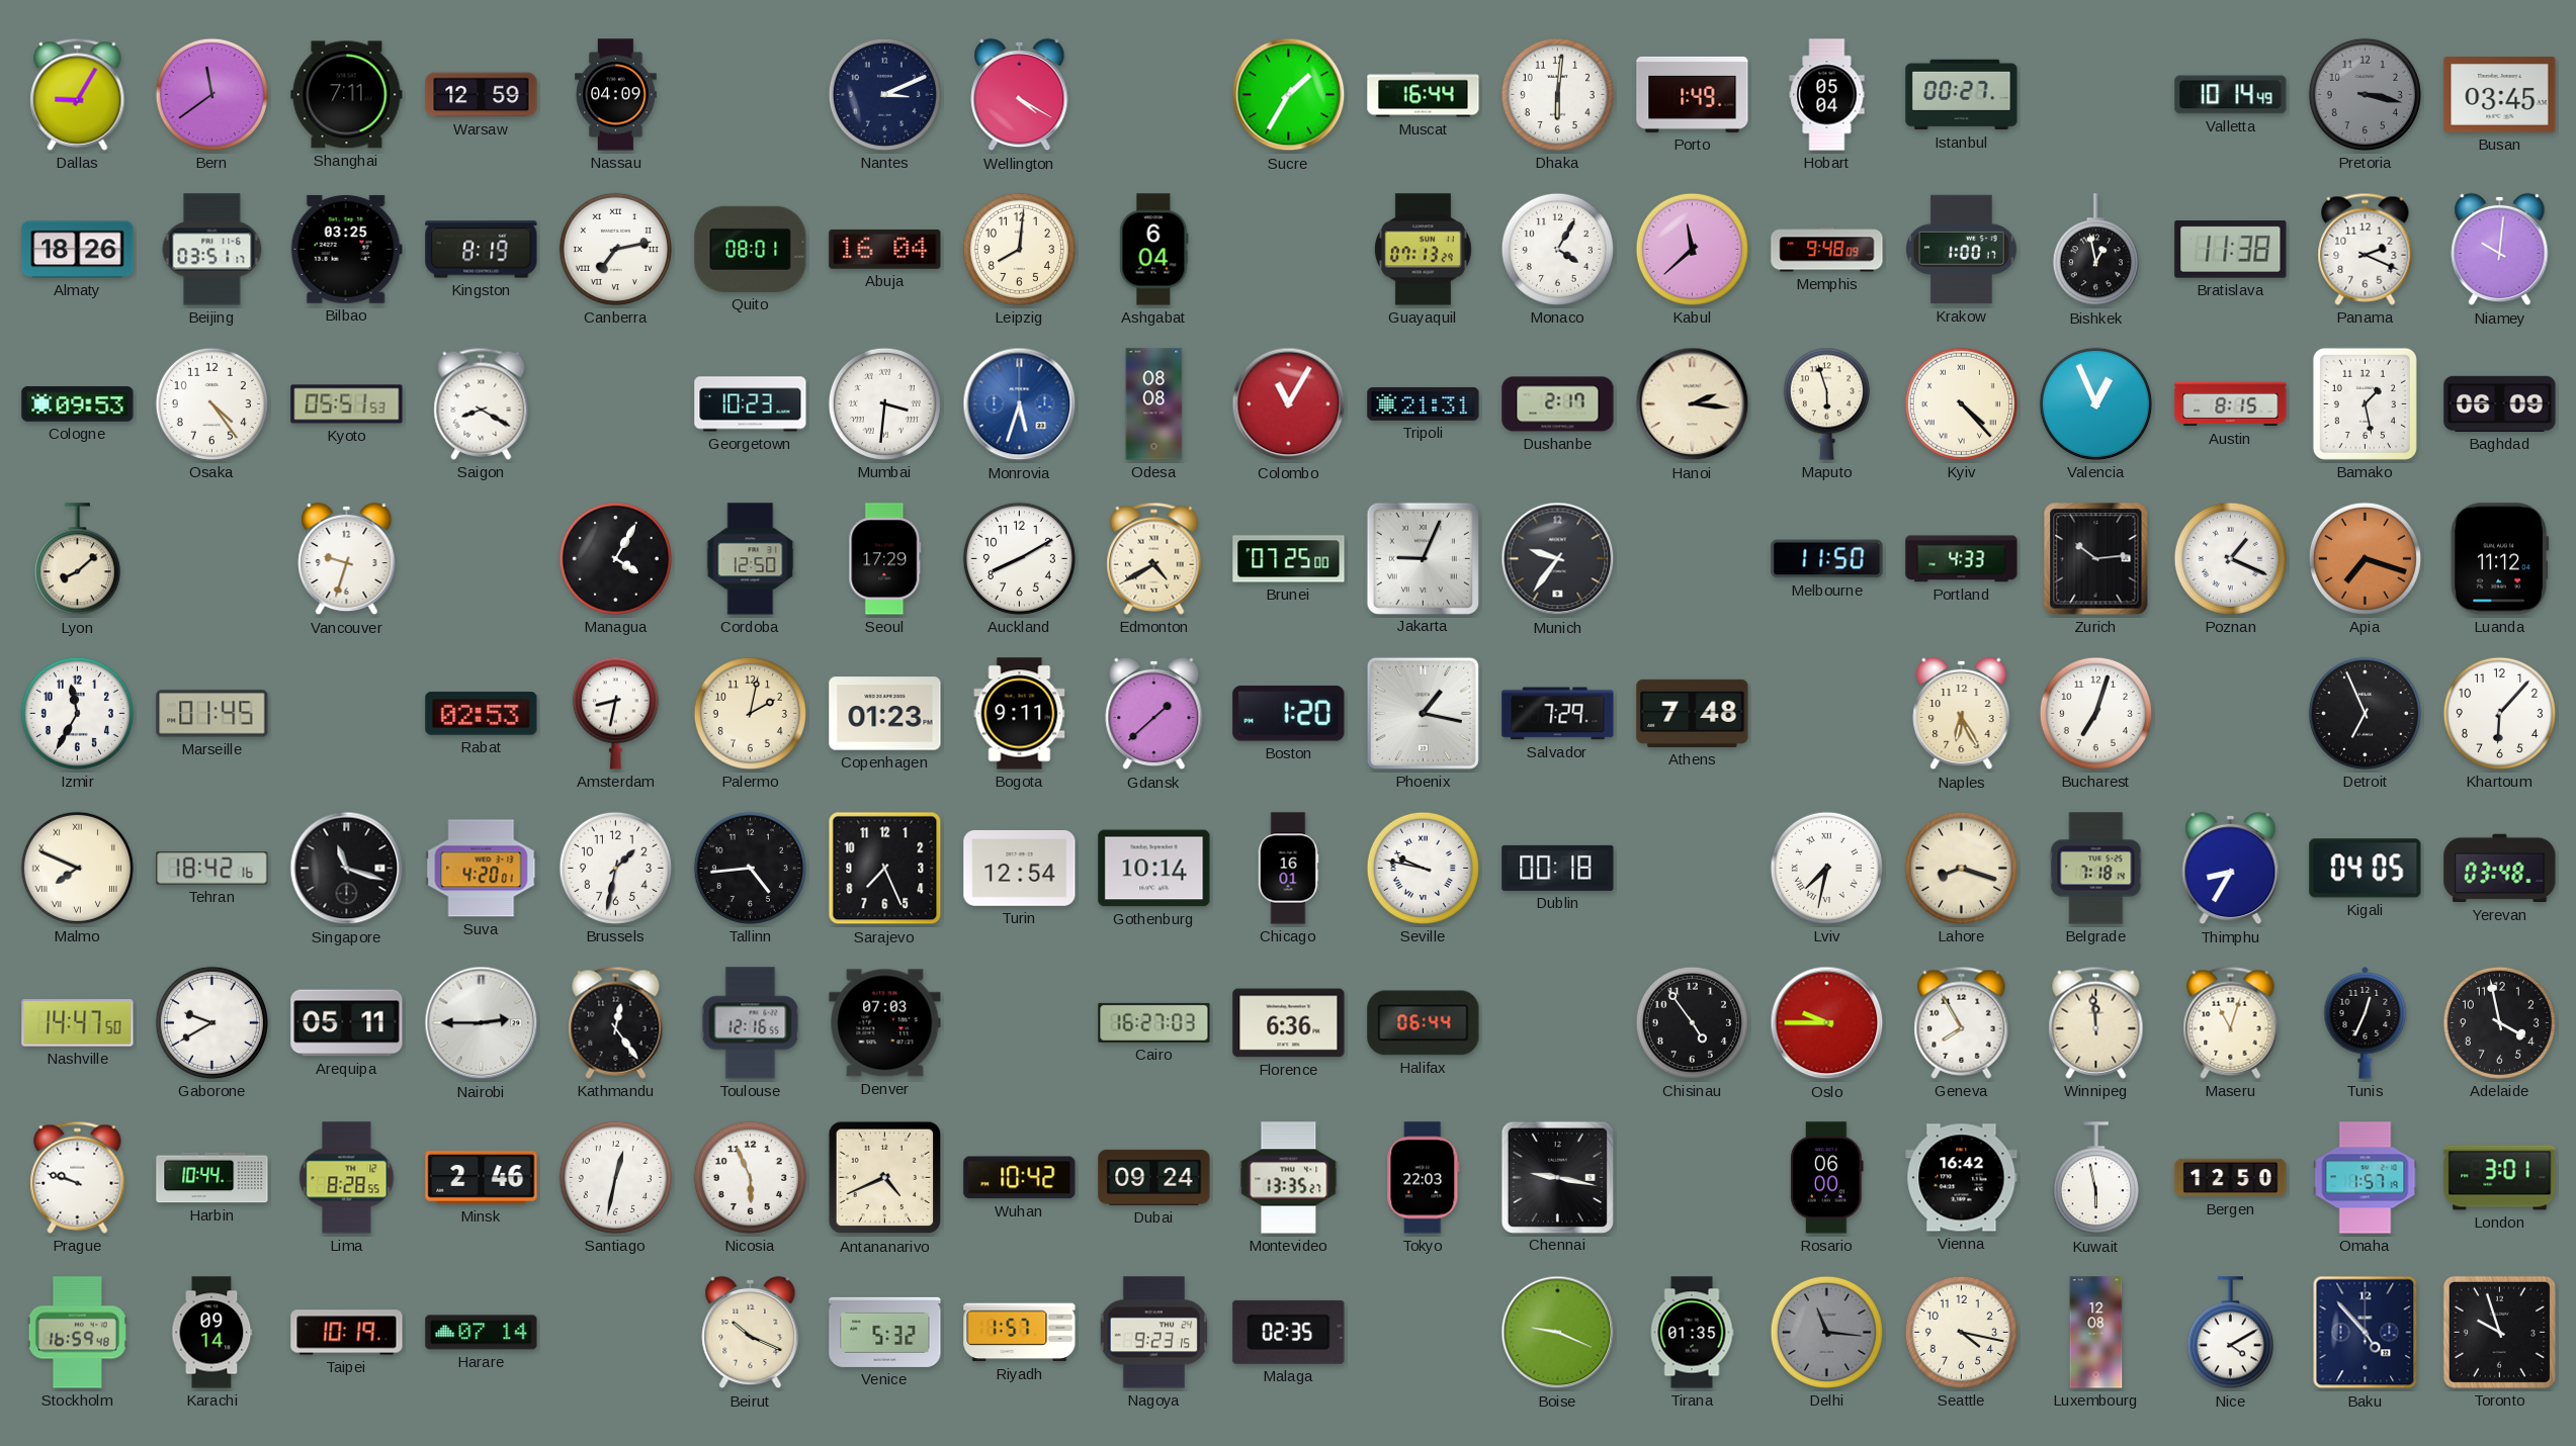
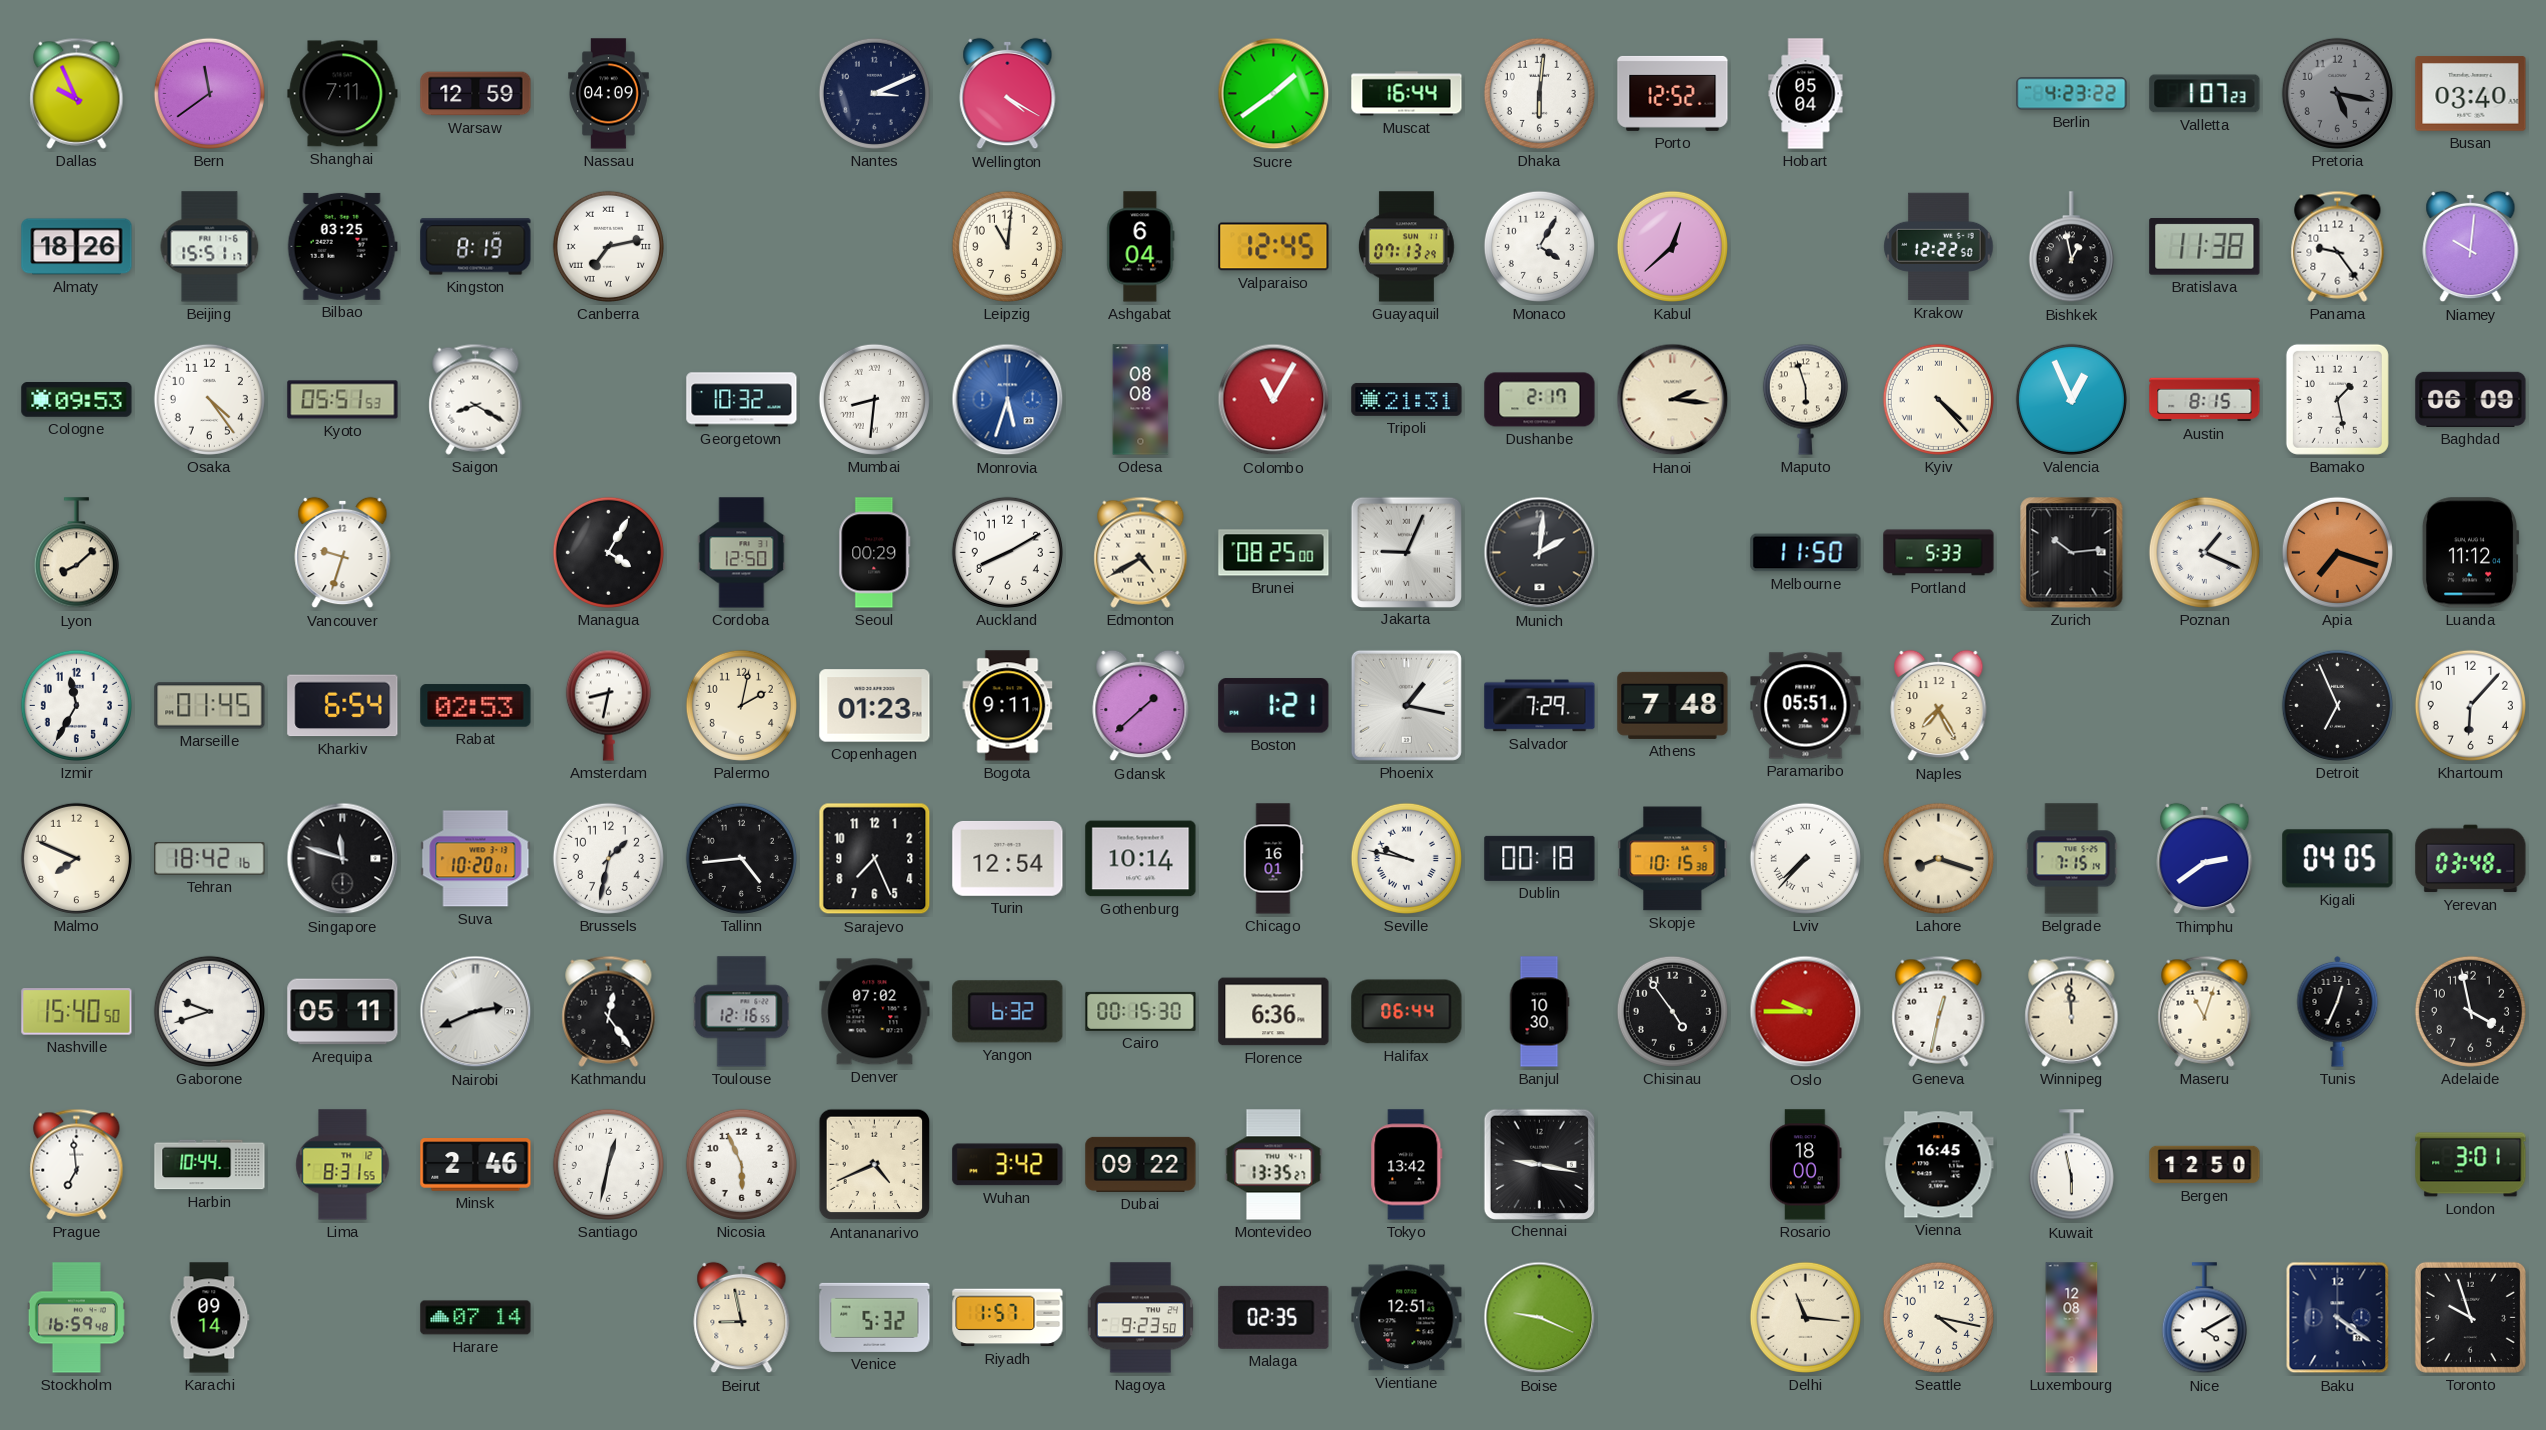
Dallas: 9:05 -> 9:56
Sucre: 1:35 -> 1:39
Porto: 1:49 -> 12:52
Istanbul: 00:27 -> none
Berlin: none -> 4:23
Valletta: 10:14 -> 1:07
Pretoria: 3:17 -> 5:17
Busan: 03:45 -> 03:40
Beijing: 03:51 -> 15:51
Quito: 08:01 -> none
Abuja: 16:04 -> none
Leipzig: 8:01 -> 11:01
Valparaiso: none -> 12:45
Kabul: 11:38 -> 12:38
Memphis: 9:48 -> none
Krakow: 1:00 -> 12:22
Panama: 2:19 -> 9:24
Georgetown: 10:23 -> 10:32
Mumbai: 3:31 -> 8:31
Seoul: 17:29 -> 00:29
Brunei: 07:25 -> 08:25
Munich: 9:36 -> 2:01
Portland: 4:33 -> 5:33
Kharkiv: none -> 6:54
Boston: 1:20 -> 1:21
Paramaribo: none -> 05:51
Naples: 6:25 -> 7:25
Bucharest: 7:03 -> none
Malmo numerals: Roman -> Arabic
Singapore: 11:18 -> 11:48
Suva: 4:20 -> 10:20
Skopje: none -> 10:15
Lviv: 7:32 -> 7:37
Belgrade: 7:18 -> 7:15
Thimphu: 8:35 -> 2:39
Nashville: 14:47 -> 15:40
Gaborone: 9:40 -> 9:42
Nairobi: 2:45 -> 2:41
Denver: 07:03 -> 07:02
Yangon: none -> 6:32
Cairo: 16:27 -> 00:15
Banjul: none -> 10:30
Geneva: 7:55 -> 12:32
Prague: 9:48 -> 6:59
Lima: 8:28 -> 8:31
Wuhan: 10:42 -> 3:42
Dubai: 09:24 -> 09:22
Tokyo: 22:03 -> 13:42
Rosario: 06:00 -> 18:00
Vienna: 16:42 -> 16:45
Omaha: 1:57 -> none
Taipei: 10:19 -> none
Beirut: 10:19 -> 8:58
Nagoya: 9:23:15 -> 9:23:50
Vientiane: none -> 12:51
Tirana: 01:35 -> none
Delhi dial: grey -> cream
Baku: 4:53 -> 4:21
